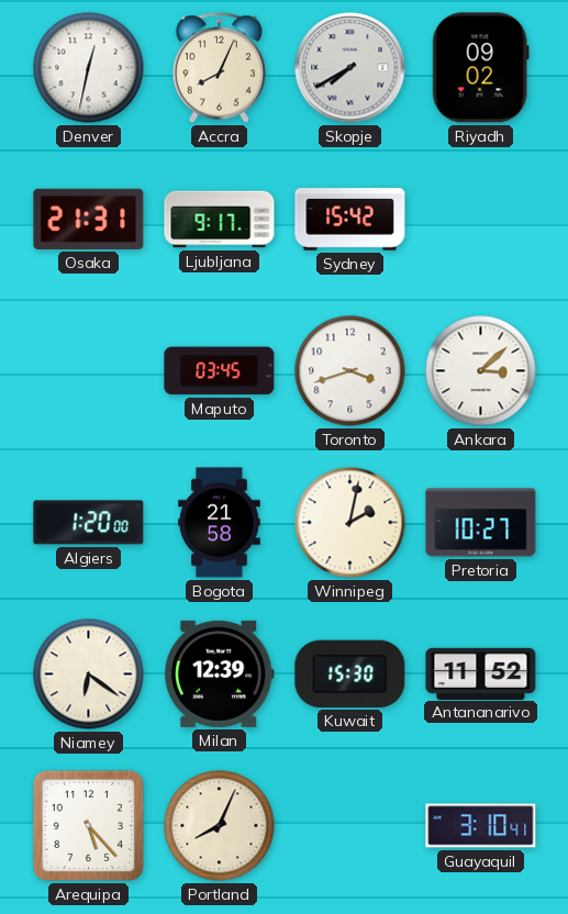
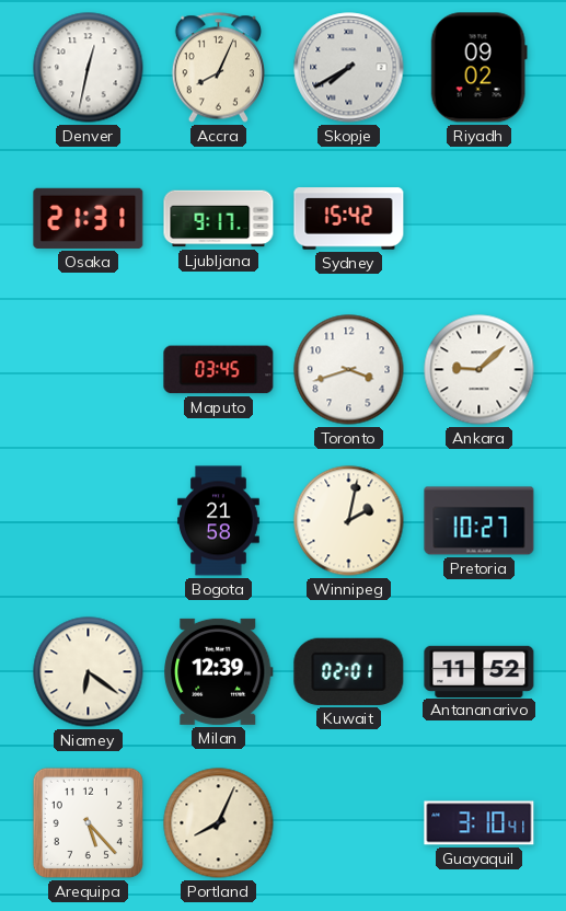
Ankara: 3:08 -> 9:08
Algiers: 1:20 -> none
Kuwait: 15:30 -> 02:01
